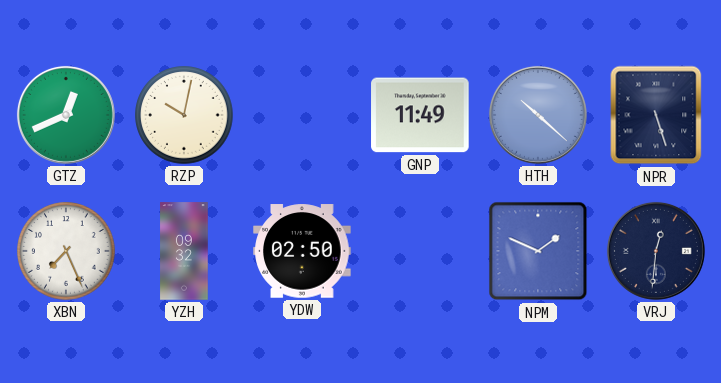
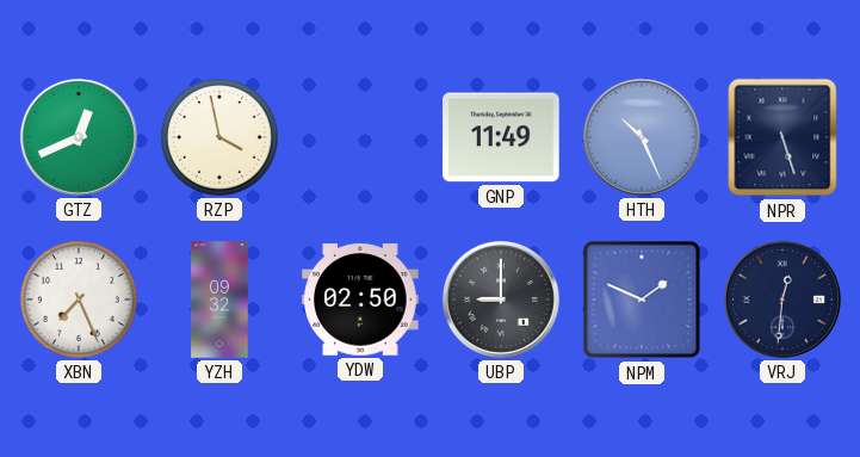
RZP: 10:02 -> 3:58
HTH: 10:22 -> 10:26
UBP: none -> 9:00
